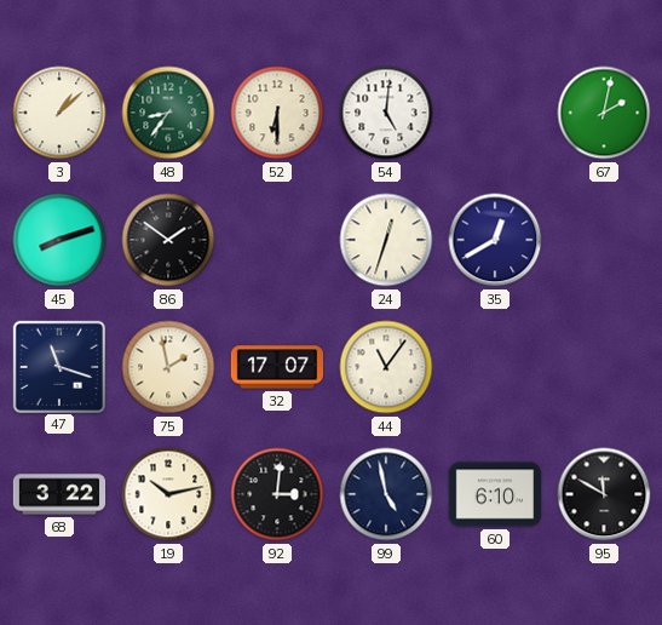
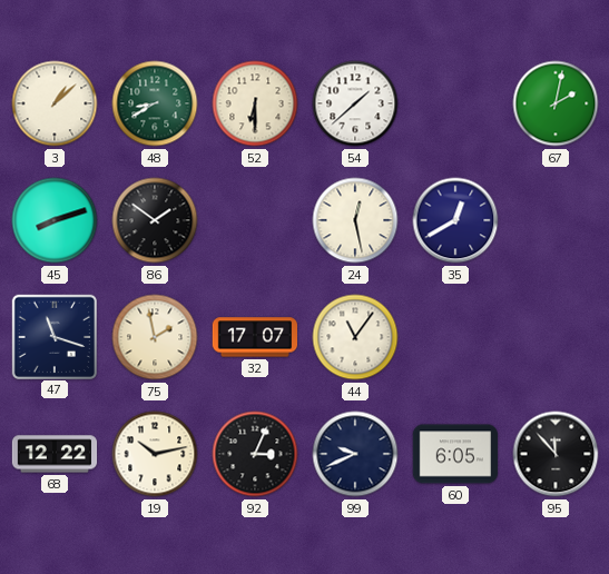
48: 8:36 -> 8:40
54: 5:01 -> 1:38
24: 12:33 -> 12:28
68: 3:22 -> 12:22
92: 3:01 -> 3:04
99: 4:58 -> 9:41
60: 6:10 -> 6:05
95: 11:50 -> 11:53
